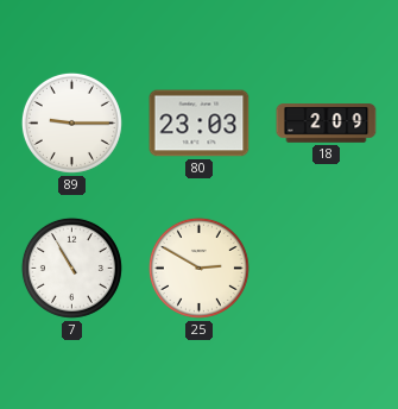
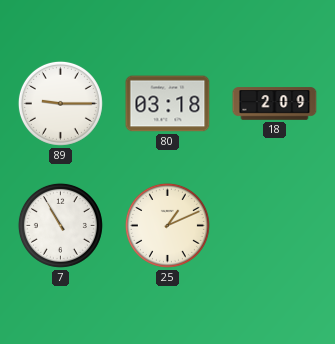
80: 23:03 -> 03:18
25: 2:50 -> 1:11
